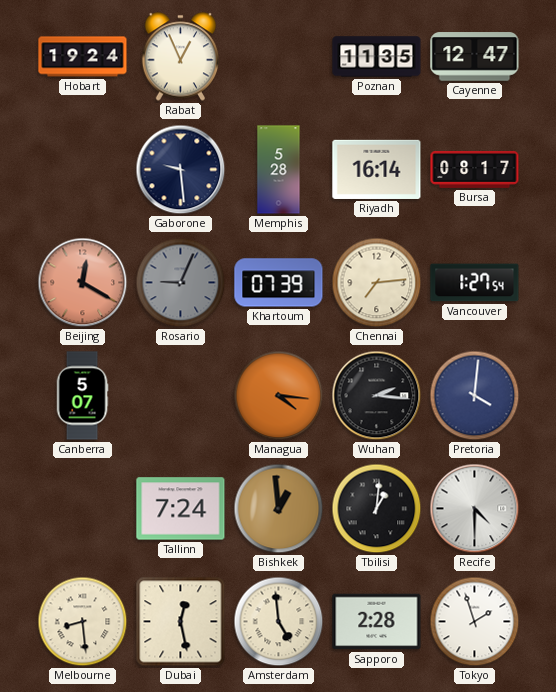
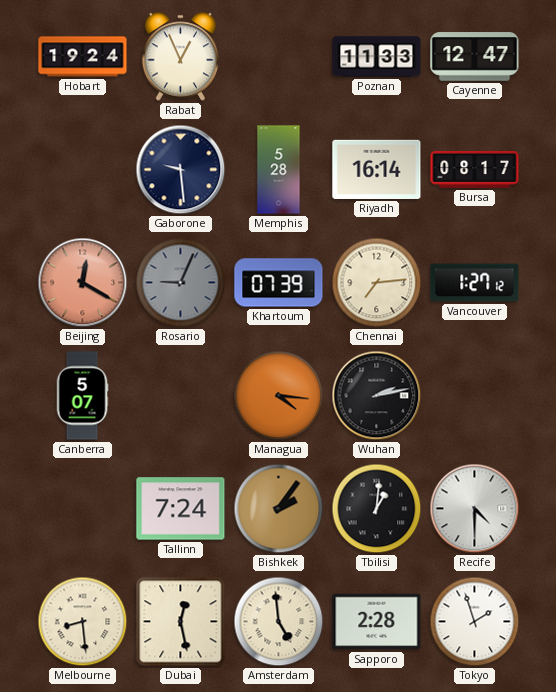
Poznan: 11:35 -> 11:33
Vancouver: 1:27:54 -> 1:27:12
Wuhan: 2:16 -> 2:13
Pretoria: 4:01 -> none
Bishkek: 12:59 -> 2:06
